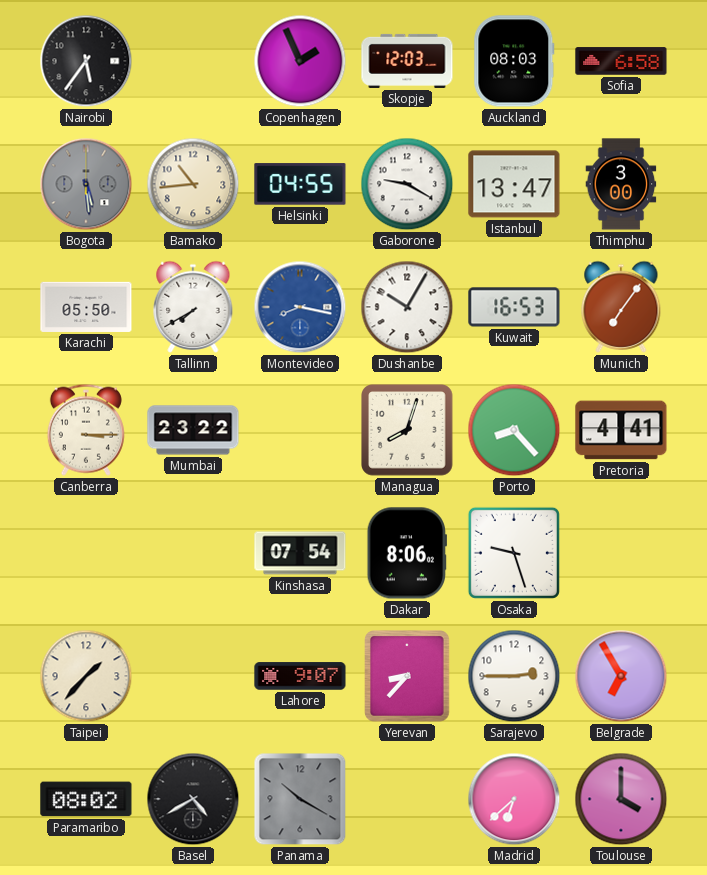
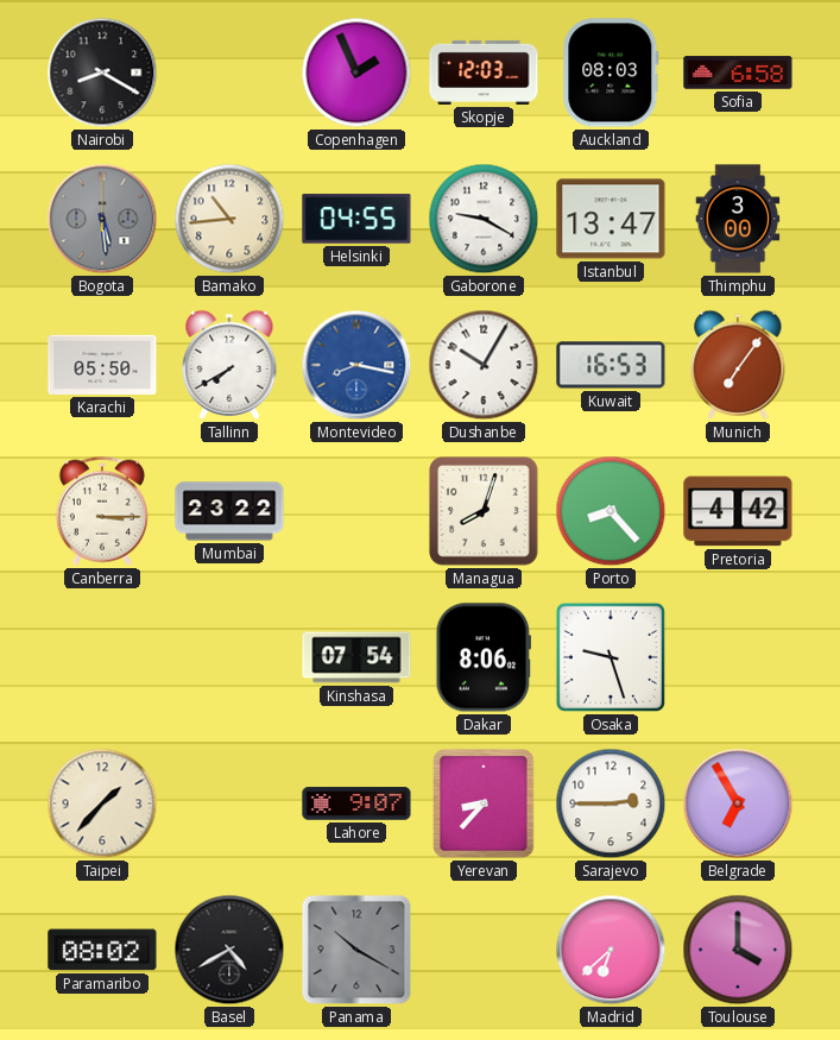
Nairobi: 5:36 -> 8:20
Pretoria: 4:41 -> 4:42
